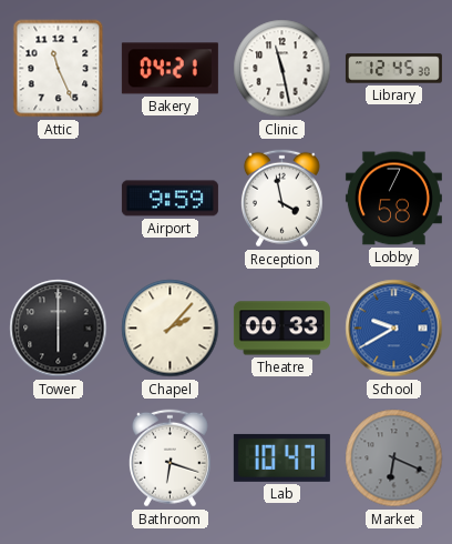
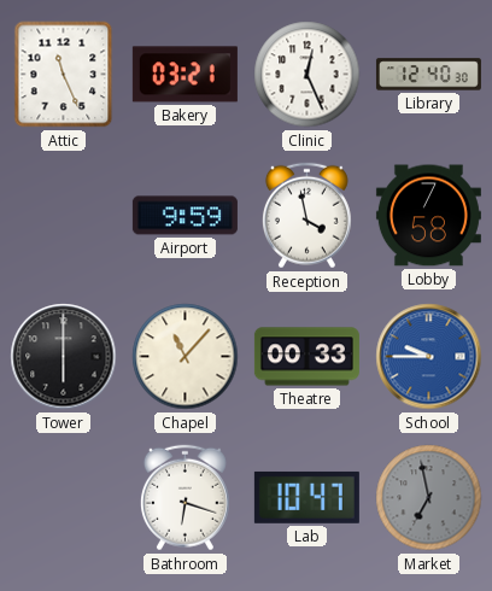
Bakery: 04:21 -> 03:21
Clinic: 11:28 -> 12:26
Library: 12:45 -> 12:40
Chapel: 2:07 -> 11:07
School: 9:40 -> 9:45
Market: 6:19 -> 6:58
